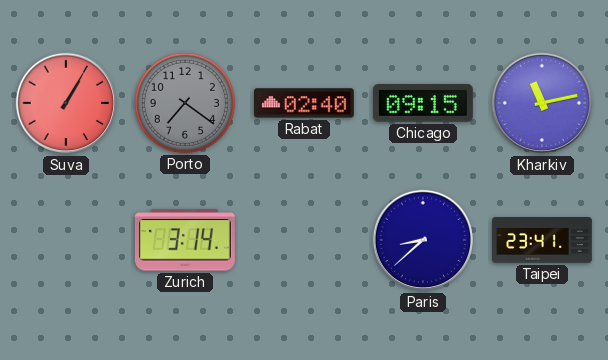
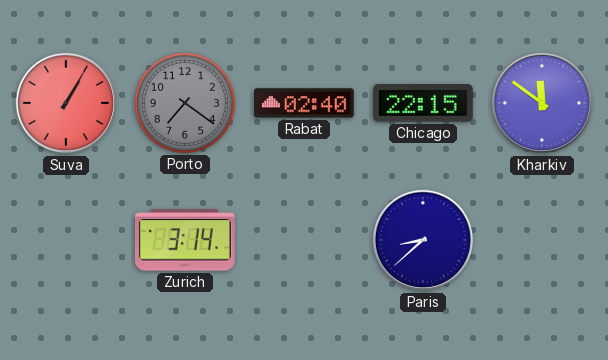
Chicago: 09:15 -> 22:15
Kharkiv: 11:13 -> 11:51
Taipei: 23:41 -> none
